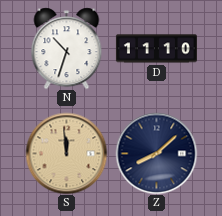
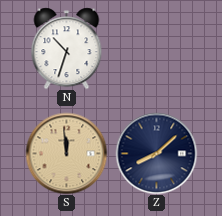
D: 11:10 -> none
